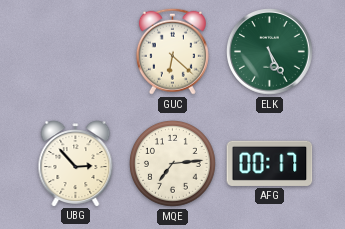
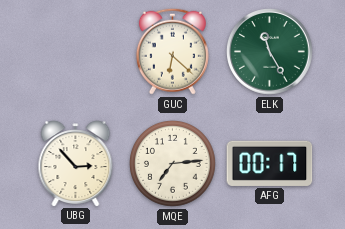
ELK: 5:25 -> 11:25
